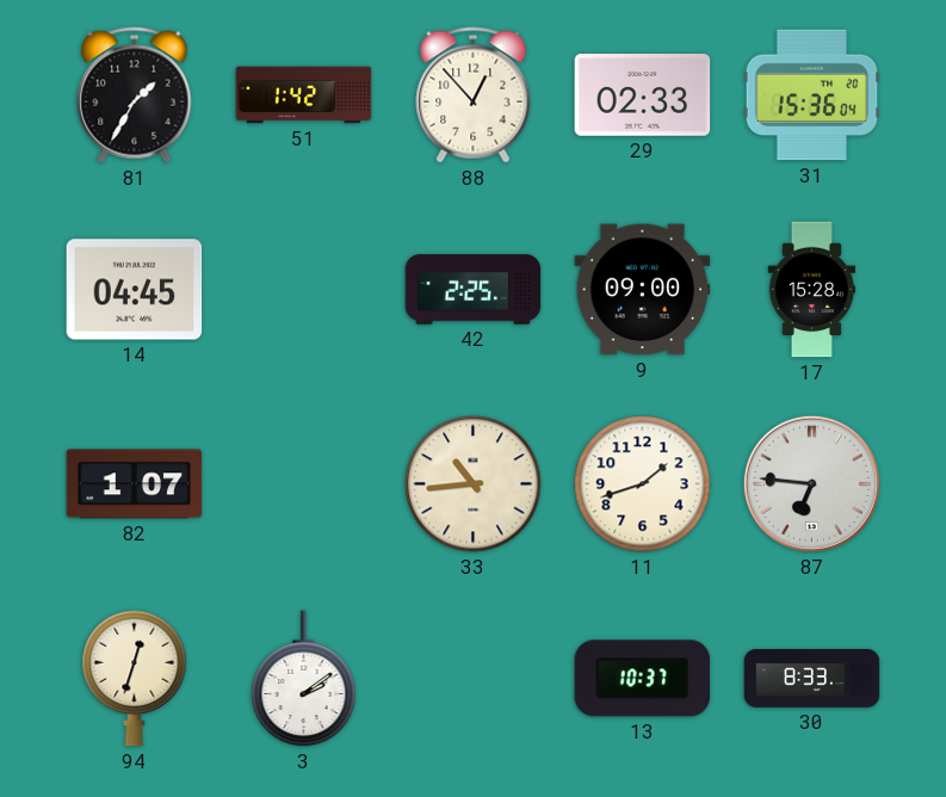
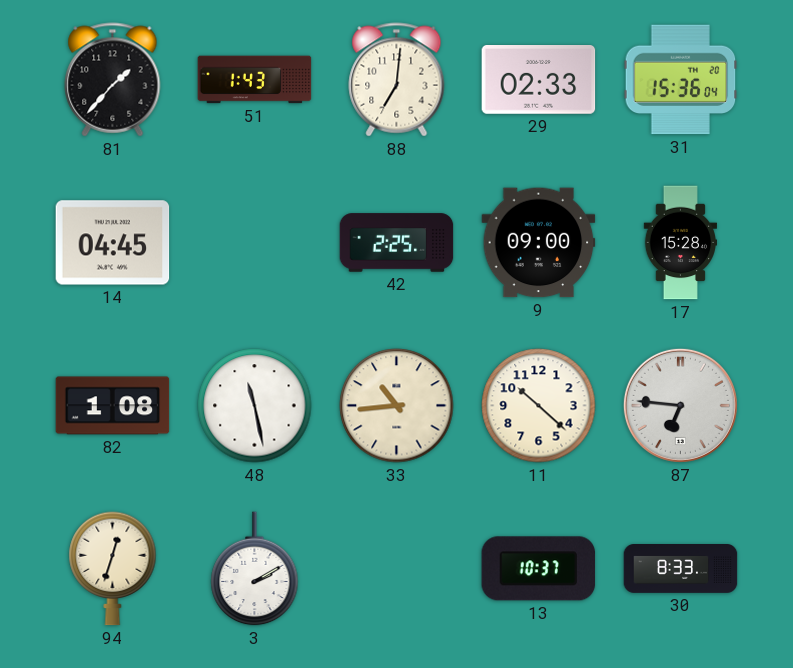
81: 1:35 -> 1:37
51: 1:42 -> 1:43
88: 12:53 -> 7:01
82: 1:07 -> 1:08
48: none -> 11:28
11: 1:42 -> 10:22
3: 2:09 -> 2:10
